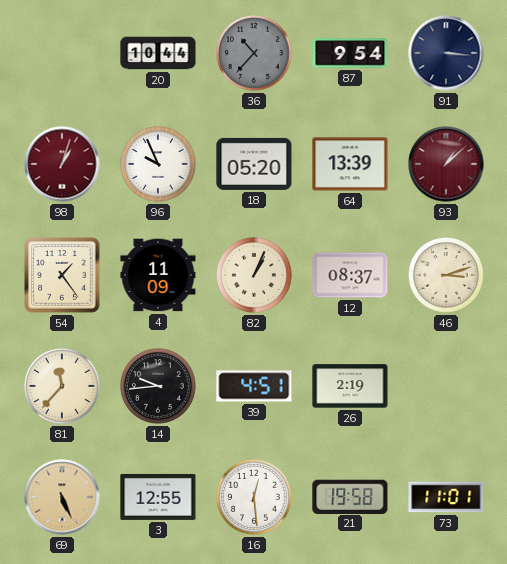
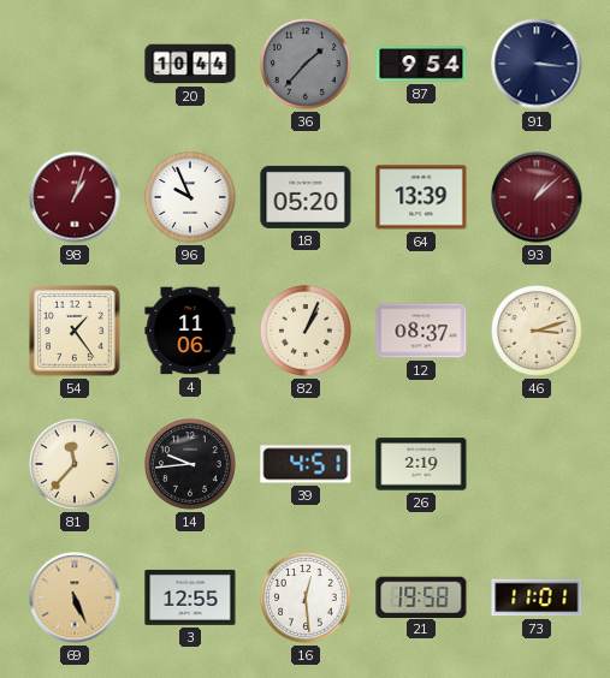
36: 10:37 -> 1:37
4: 11:09 -> 11:06
